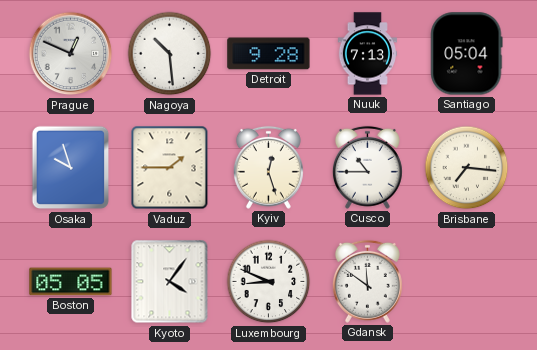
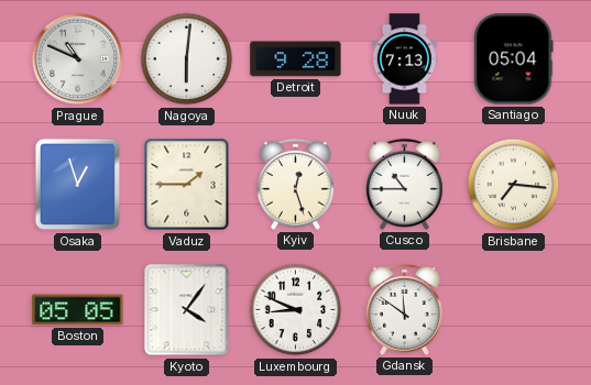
Prague: 12:49 -> 10:49
Nagoya: 10:29 -> 6:01
Osaka: 9:57 -> 12:57
